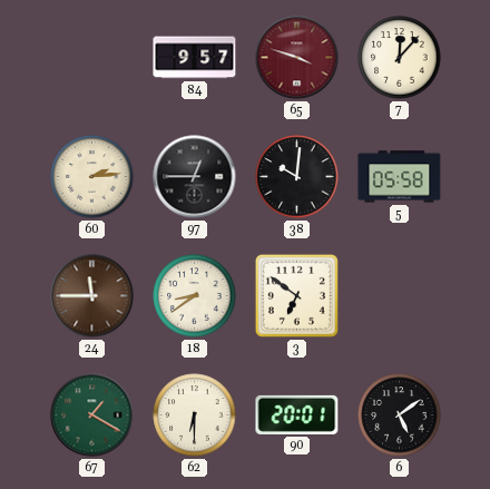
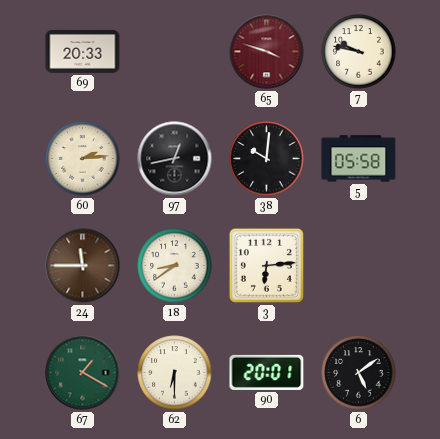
69: none -> 20:33
84: 9:57 -> none
7: 12:07 -> 9:47
97: 12:45 -> 12:43
3: 6:51 -> 6:14
